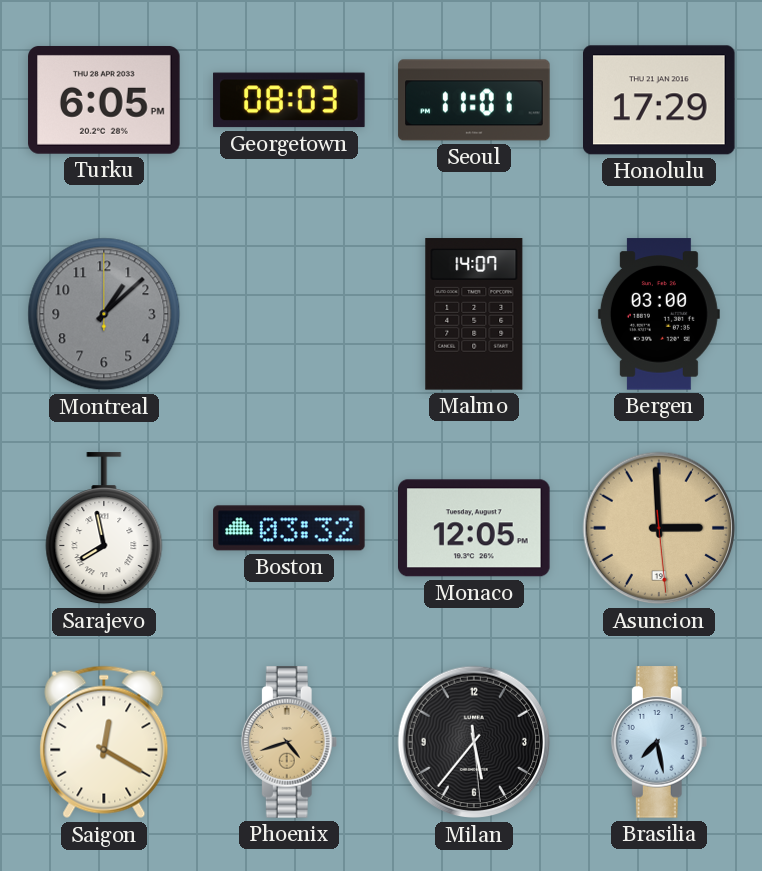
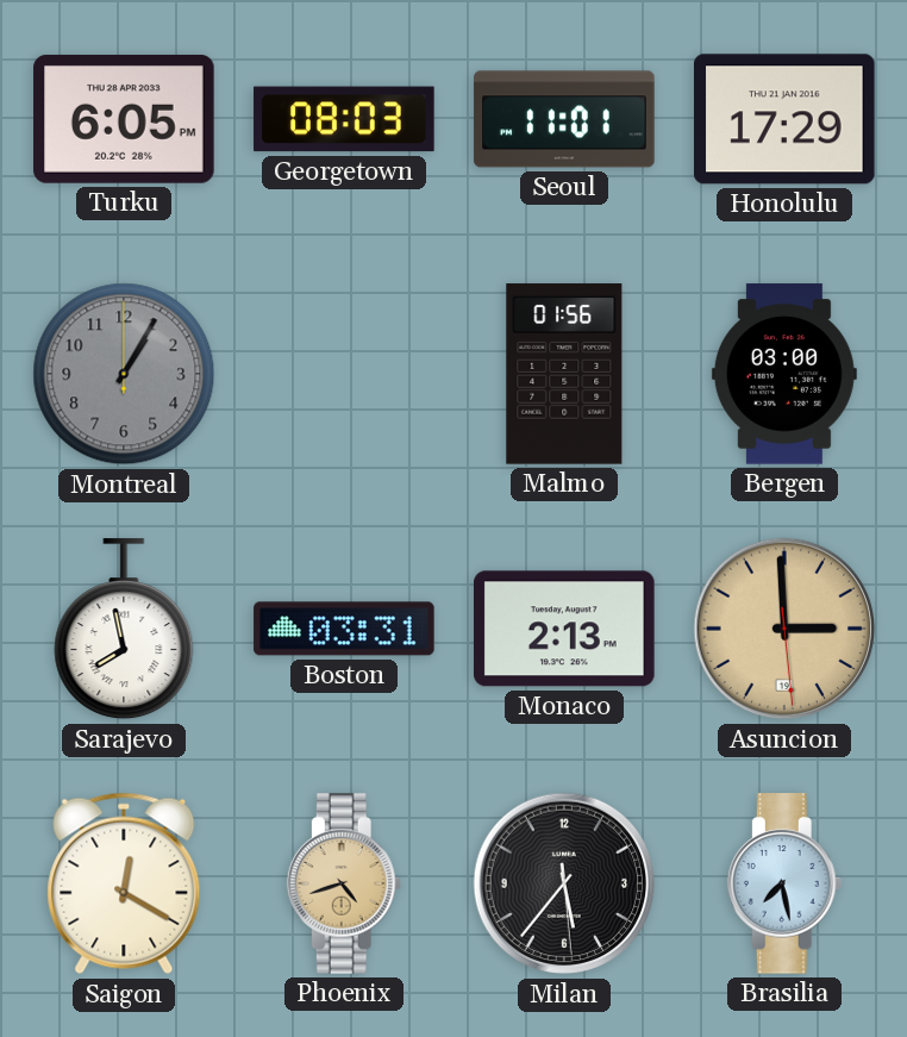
Montreal: 1:08 -> 1:05
Malmo: 14:07 -> 01:56
Boston: 03:32 -> 03:31
Monaco: 12:05 -> 2:13
